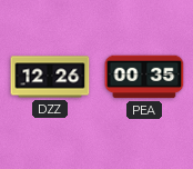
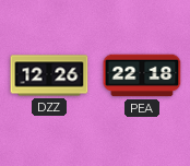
PEA: 00:35 -> 22:18
